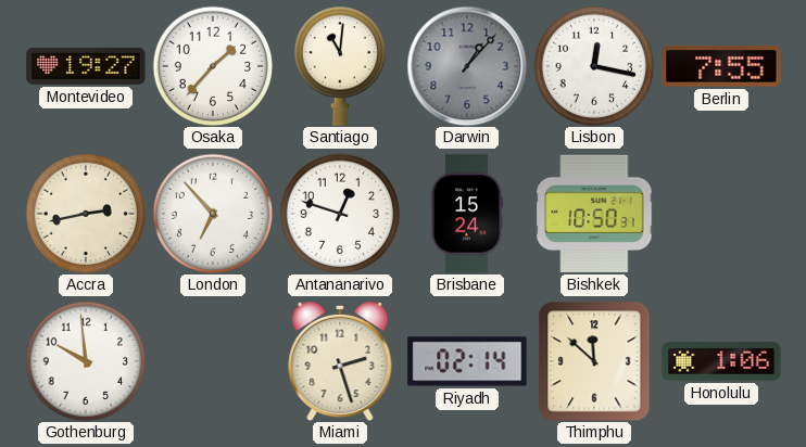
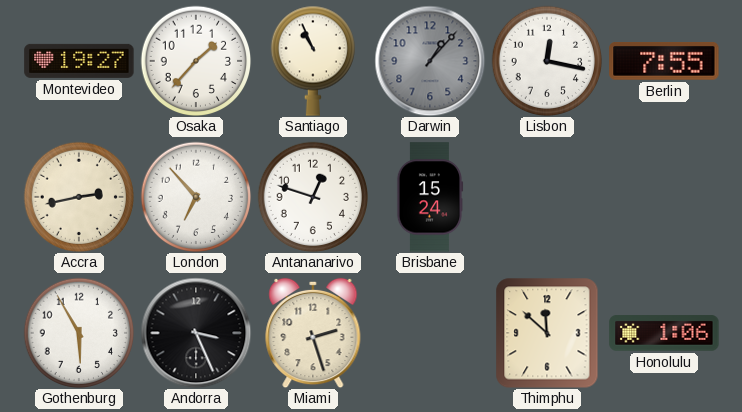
Santiago: 11:01 -> 10:56
Bishkek: 10:50 -> none
Gothenburg: 9:59 -> 5:55
Andorra: none -> 3:26
Riyadh: 02:14 -> none
